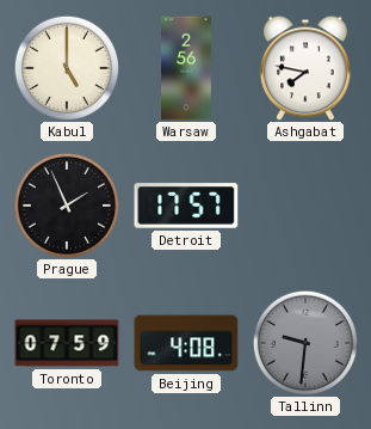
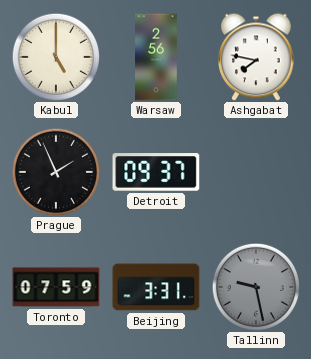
Detroit: 17:57 -> 09:37
Beijing: 4:08 -> 3:31
Tallinn: 9:31 -> 9:28
